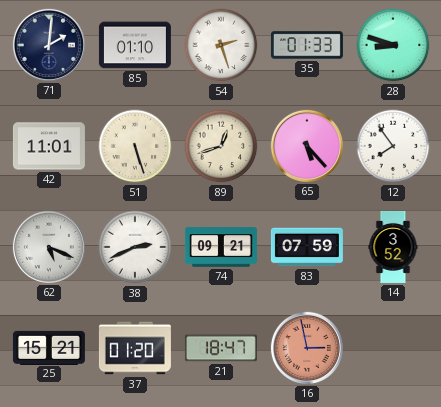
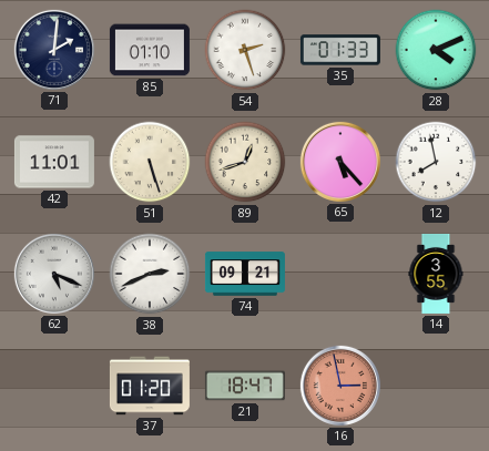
28: 8:48 -> 4:11
12: 7:54 -> 7:58
83: 07:59 -> none
14: 3:52 -> 3:55
25: 15:21 -> none
